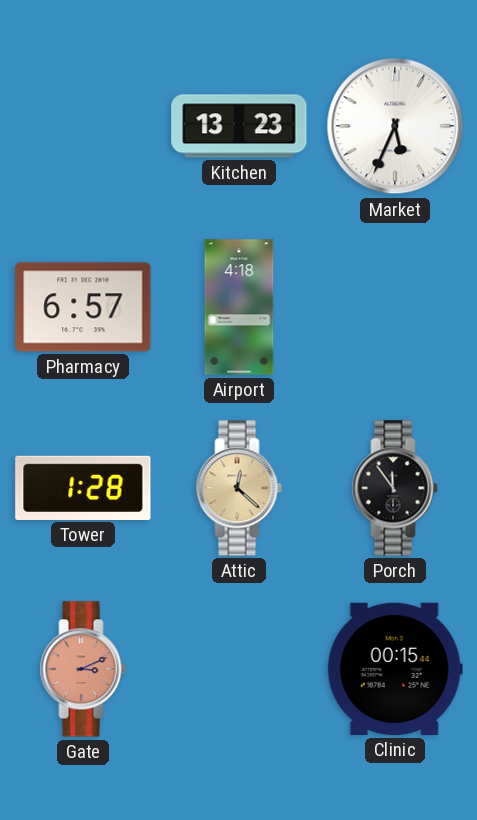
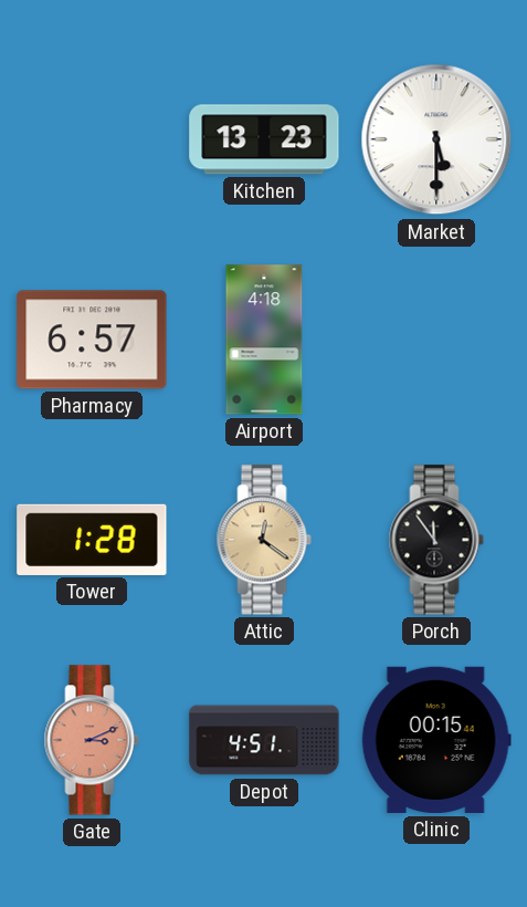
Market: 5:34 -> 5:30
Attic: 12:22 -> 12:21
Depot: none -> 4:51
